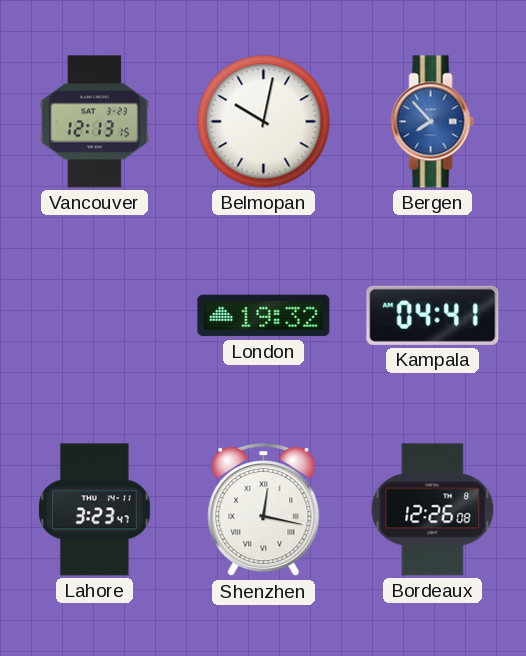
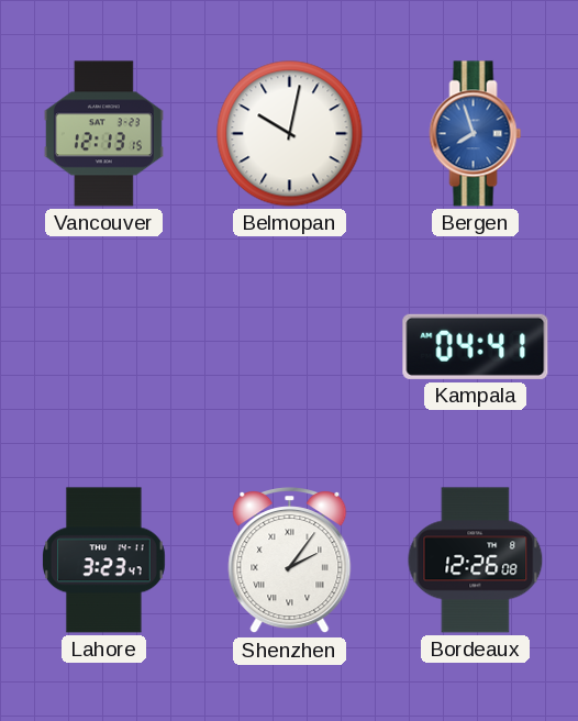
Bergen: 7:53 -> 7:57
London: 19:32 -> none
Shenzhen: 12:17 -> 2:06
